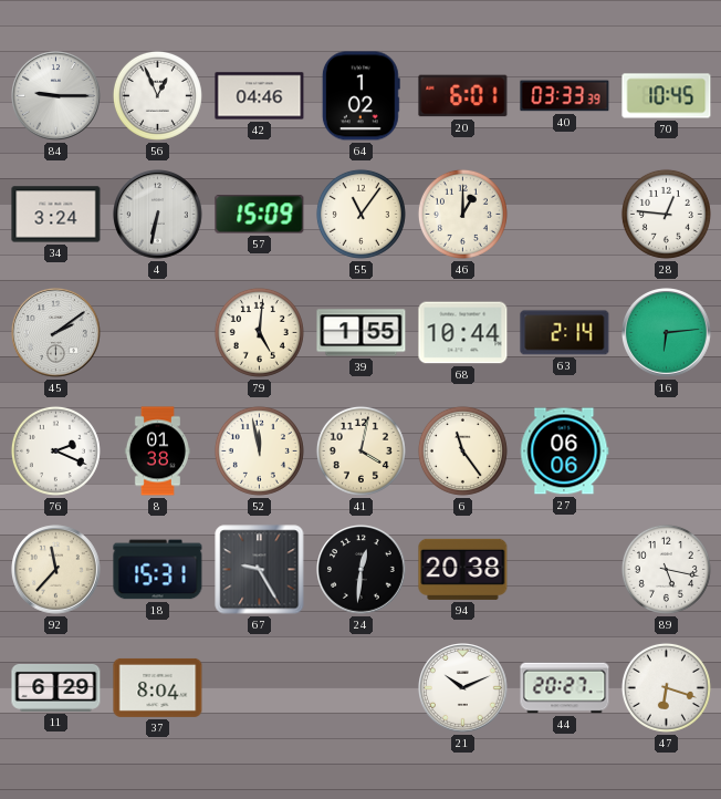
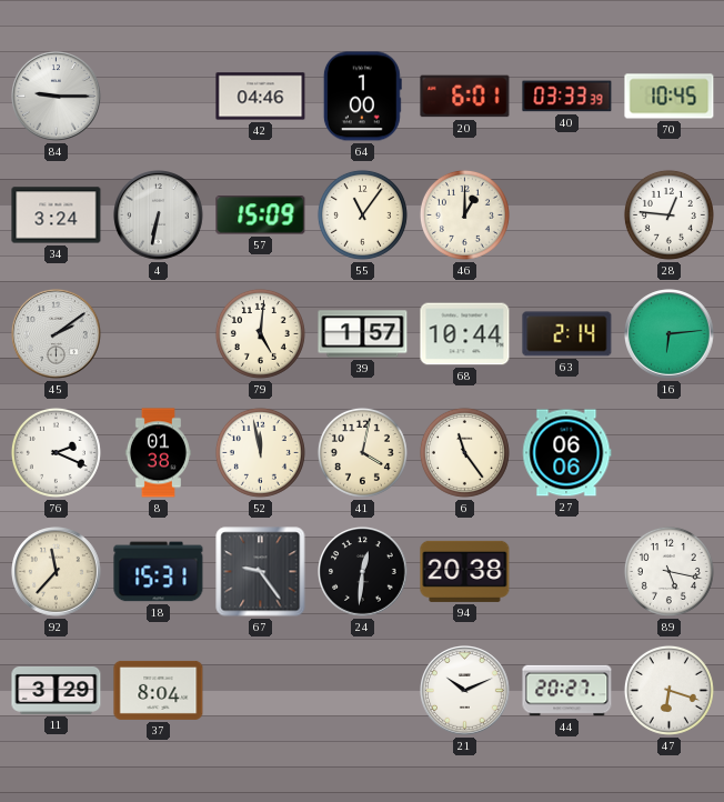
56: 12:56 -> none
64: 1:02 -> 1:00
39: 1:55 -> 1:57
67: 9:25 -> 9:24
11: 6:29 -> 3:29
